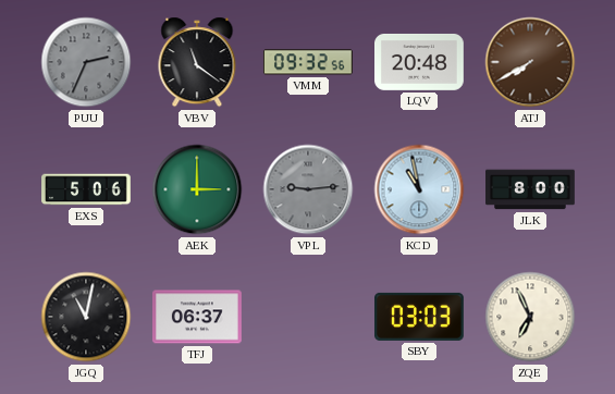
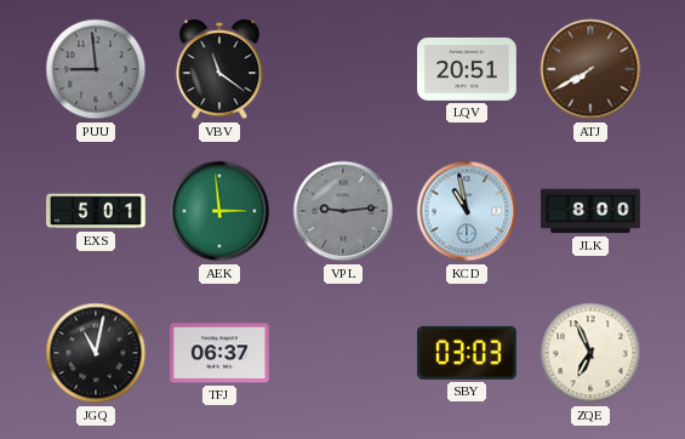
PUU: 2:34 -> 8:59
VMM: 09:32 -> none
LQV: 20:48 -> 20:51
EXS: 5:06 -> 5:01
AEK: 3:00 -> 2:59
